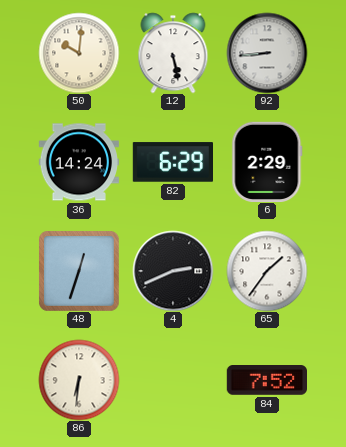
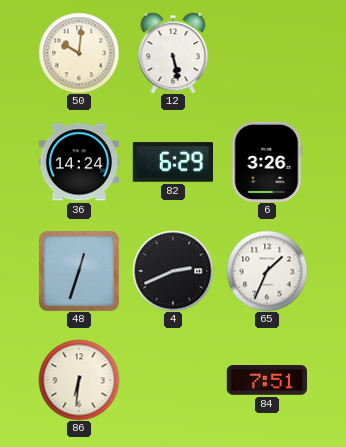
92: 8:44 -> none
6: 2:29 -> 3:26
65: 1:36 -> 1:34
84: 7:52 -> 7:51
